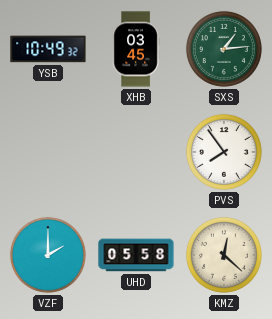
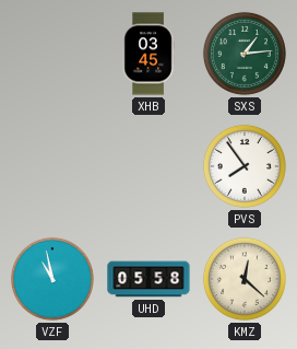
YSB: 10:49 -> none
VZF: 2:00 -> 10:58
